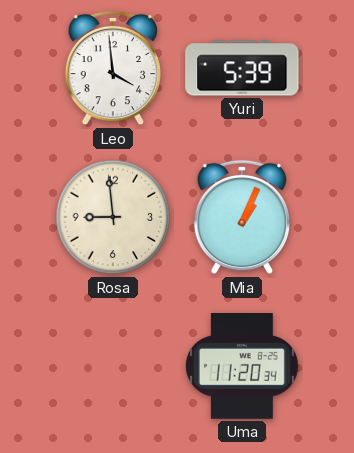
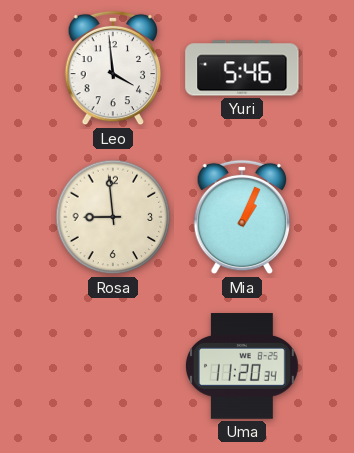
Yuri: 5:39 -> 5:46
